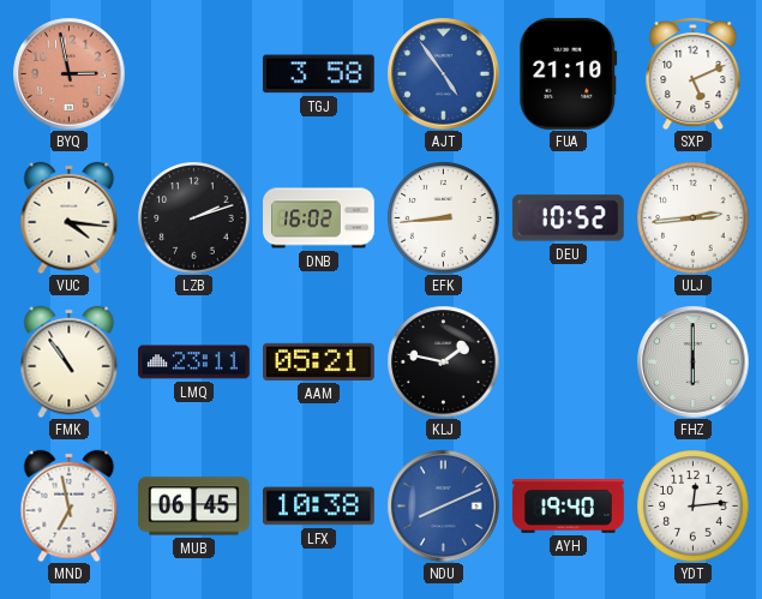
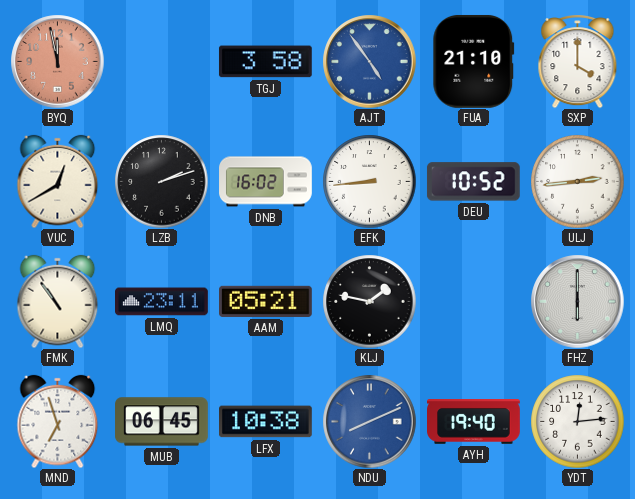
BYQ: 2:58 -> 11:58
SXP: 5:11 -> 4:00
VUC: 4:16 -> 12:40
MND: 6:58 -> 6:57
